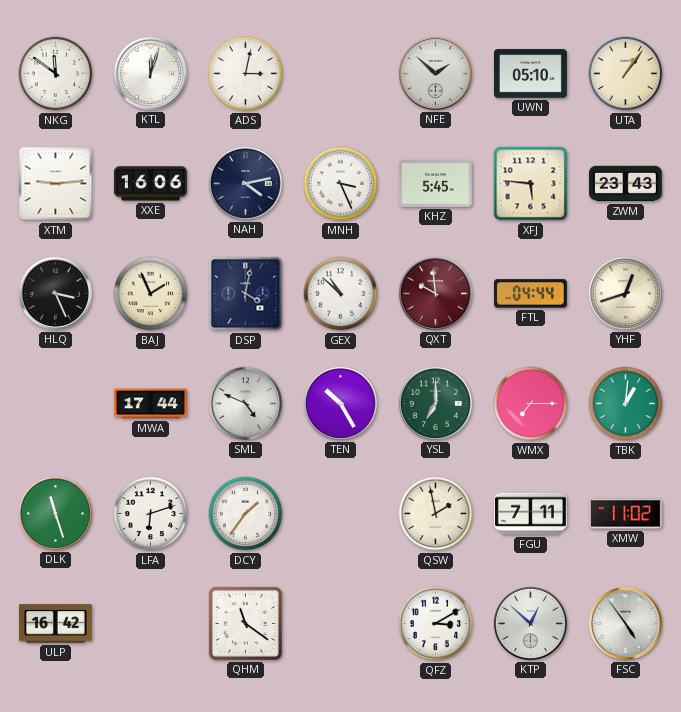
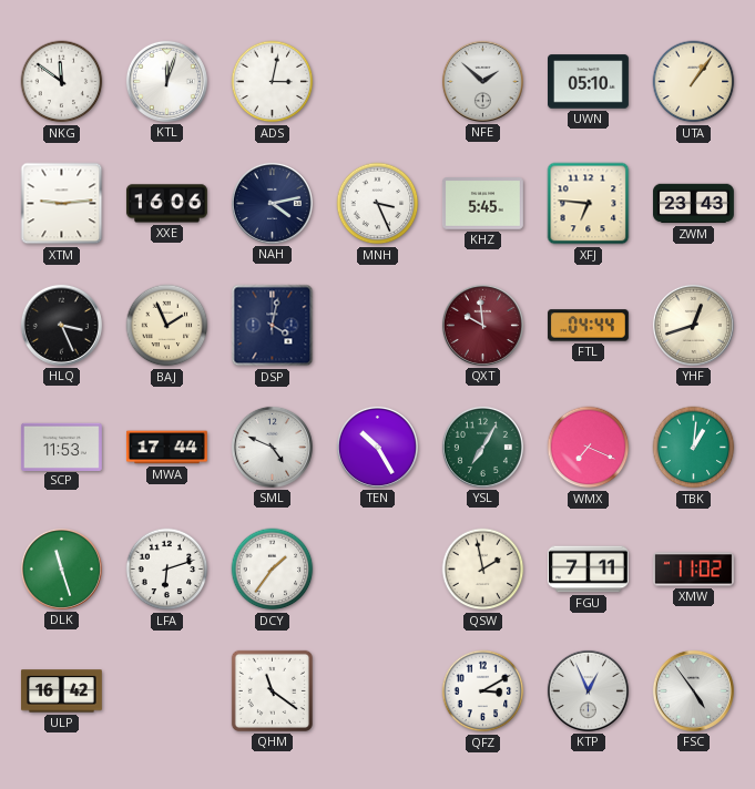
XFJ: 5:46 -> 6:46
GEX: 10:52 -> none
SCP: none -> 11:53
YSL: 7:00 -> 7:05
WMX: 7:15 -> 7:19
KTP: 12:52 -> 12:56
